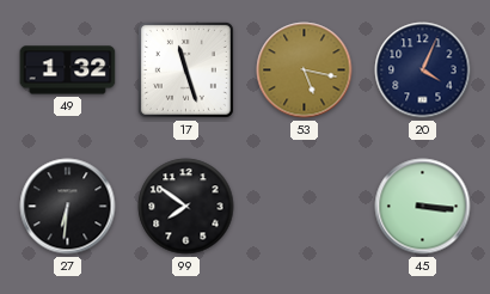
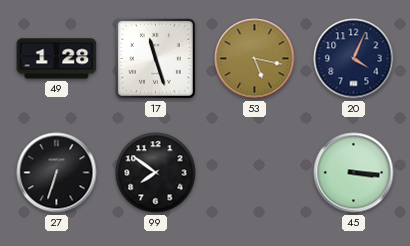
49: 1:32 -> 1:28
27: 6:31 -> 6:33
